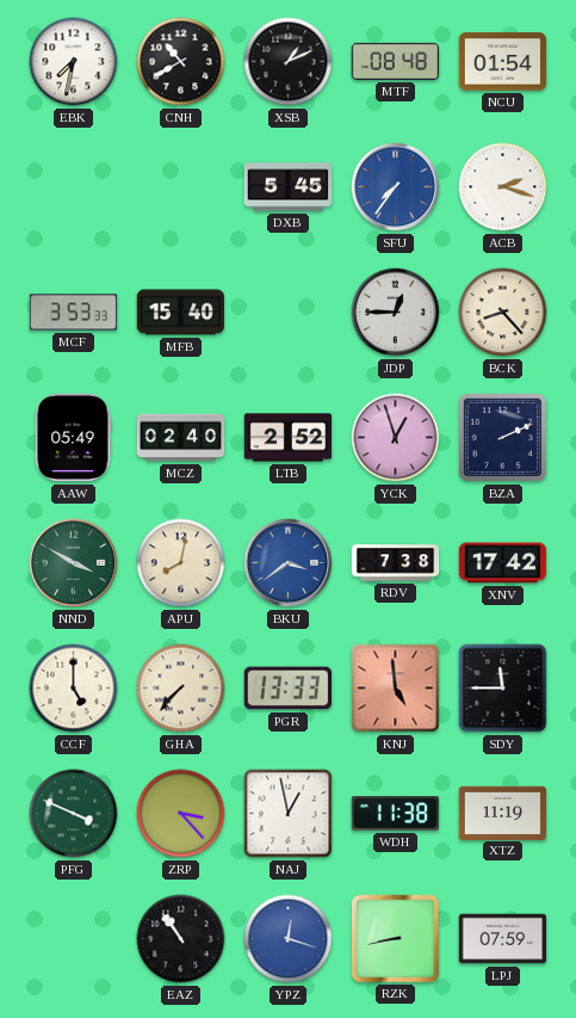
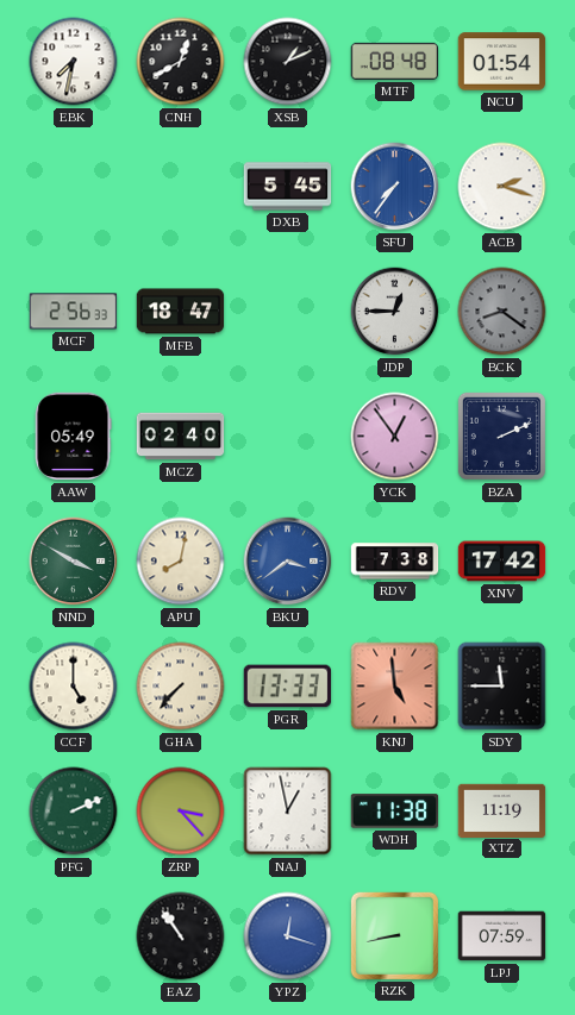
CNH: 10:40 -> 12:40
MCF: 3:53 -> 2:56
MFB: 15:40 -> 18:47
BCK: 8:23 -> 8:21
BCK dial: cream -> grey
LTB: 2:52 -> none
YCK: 12:57 -> 12:54
PFG: 3:49 -> 2:11
